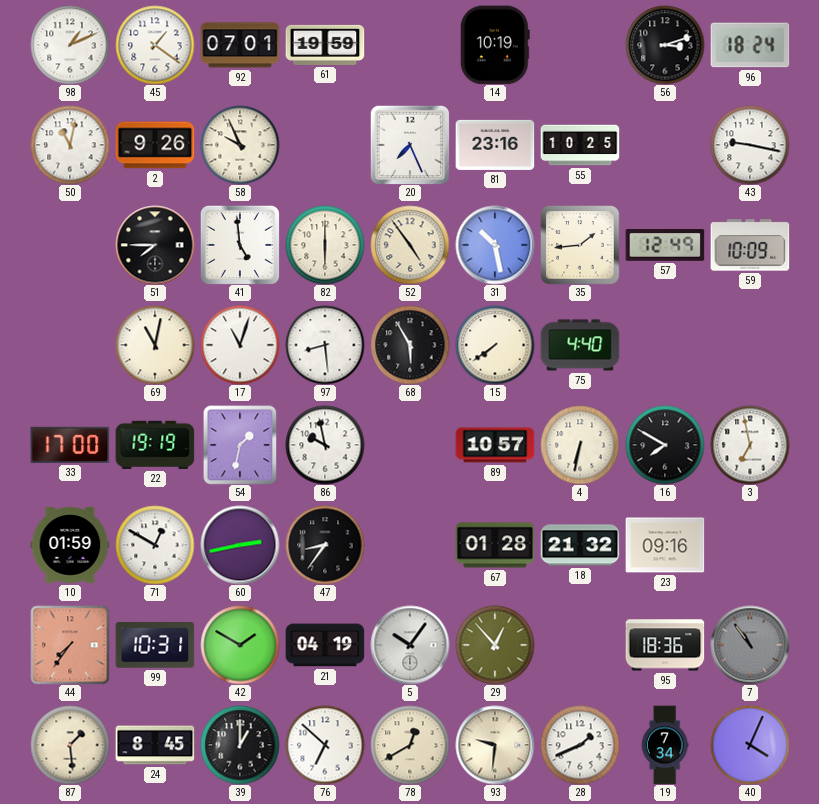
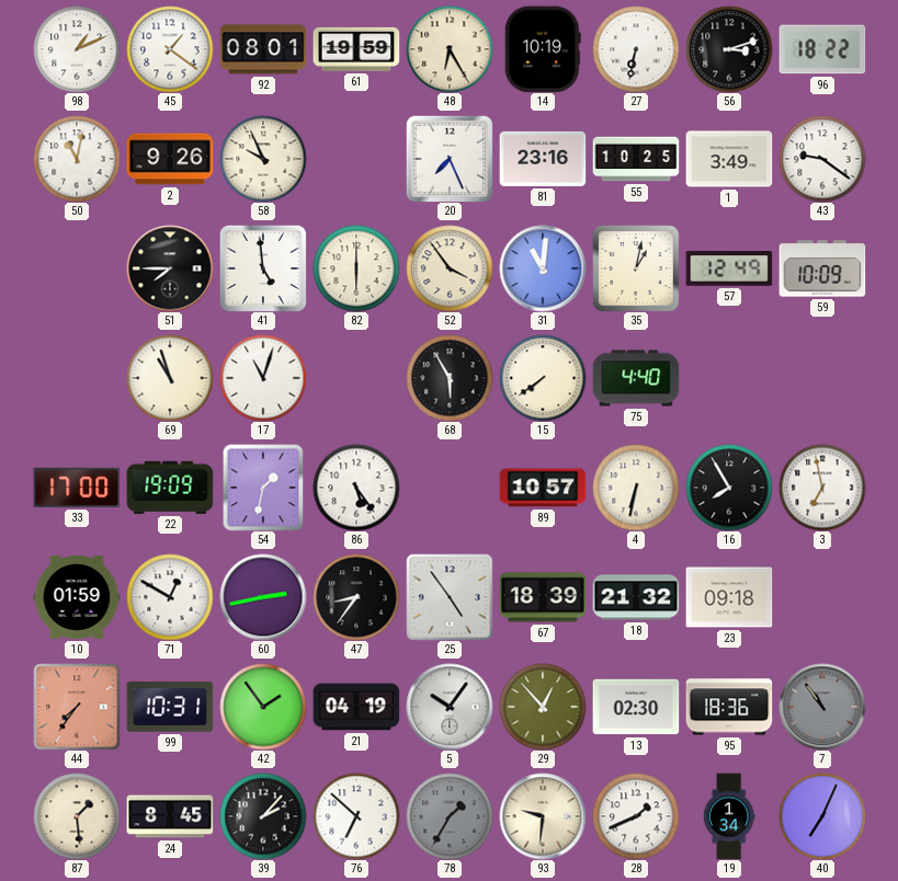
92: 07:01 -> 08:01
48: none -> 6:25
27: none -> 6:32
96: 18:24 -> 18:22
1: none -> 3:49
43: 9:17 -> 9:21
52: 4:54 -> 3:54
31: 10:28 -> 11:01
35: 1:44 -> 1:02
69: 11:02 -> 10:57
97: 8:29 -> none
22: 19:19 -> 19:09
86: 9:58 -> 5:24
16: 7:50 -> 7:55
25: none -> 4:54
67: 01:28 -> 18:39
23: 09:16 -> 09:18
42: 1:50 -> 1:54
13: none -> 02:30
39: 1:00 -> 2:07
78: 12:40 -> 1:35
78 dial: cream -> grey
19: 7:34 -> 1:34
40: 4:04 -> 7:04
